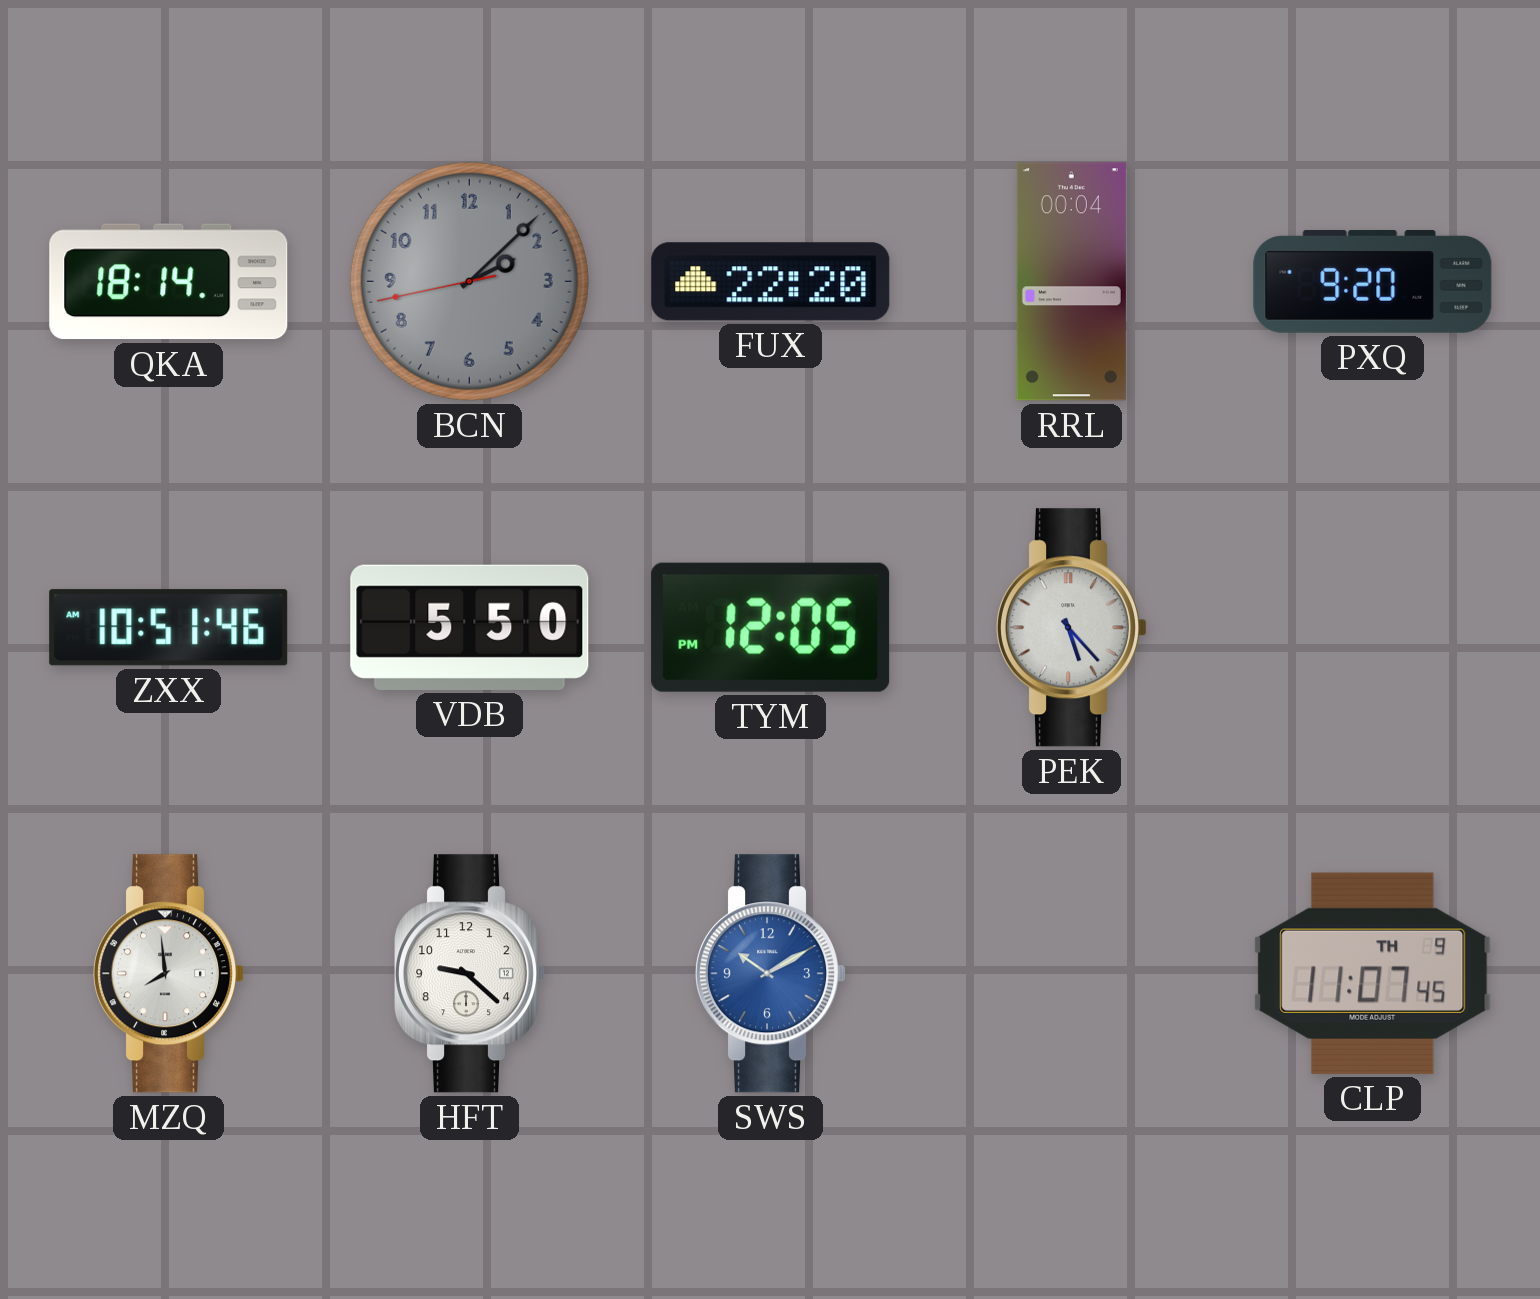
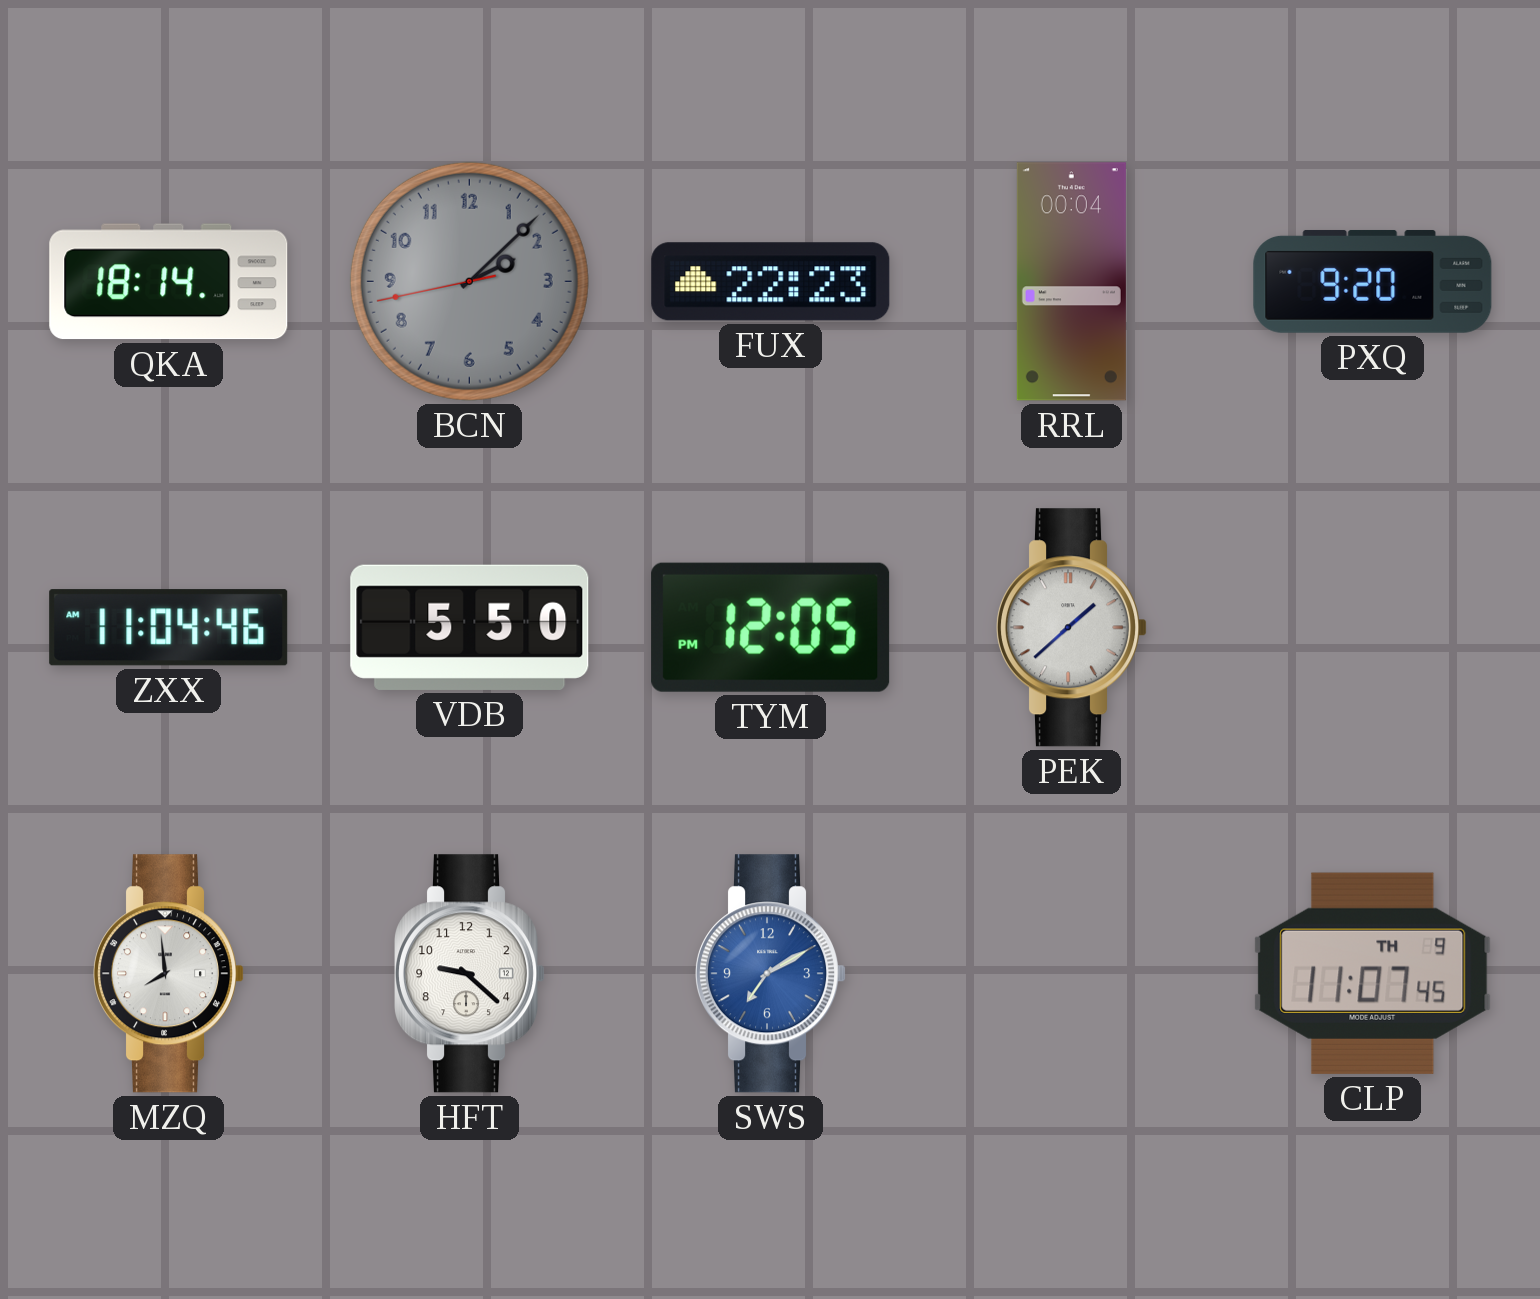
FUX: 22:20 -> 22:23
ZXX: 10:51 -> 11:04
PEK: 5:23 -> 1:38
SWS: 10:10 -> 7:10
